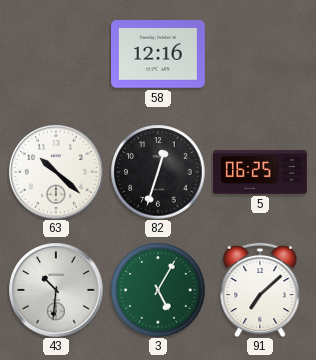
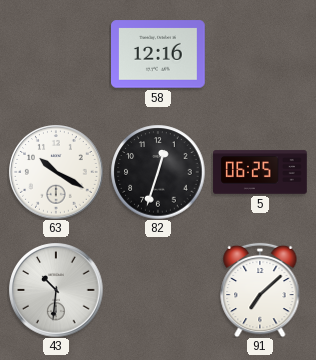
63: 10:22 -> 10:20
3: 5:05 -> none
